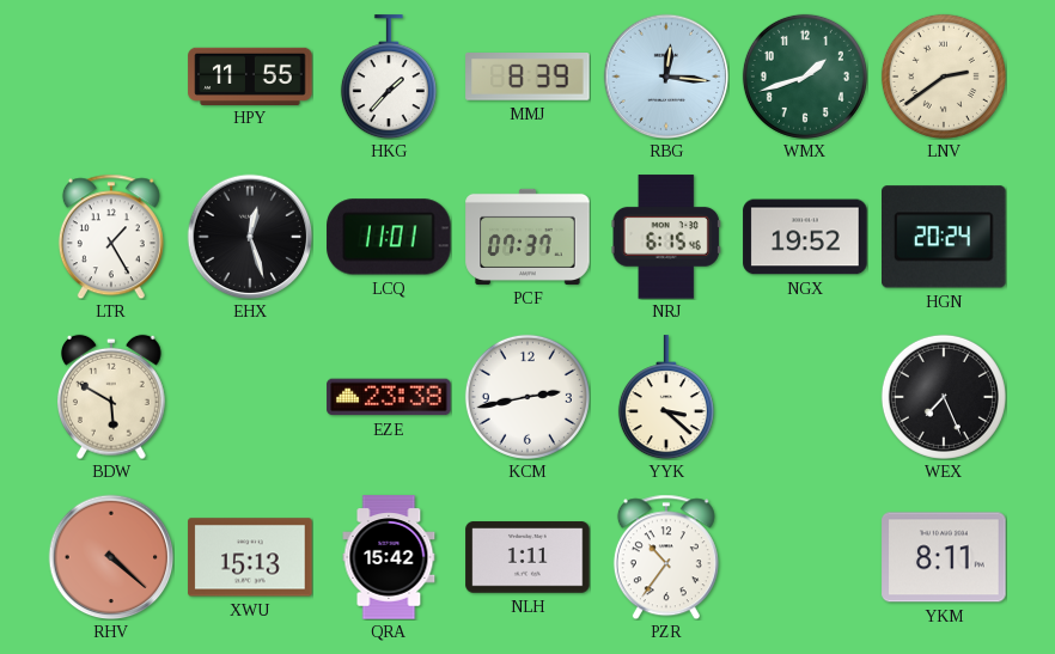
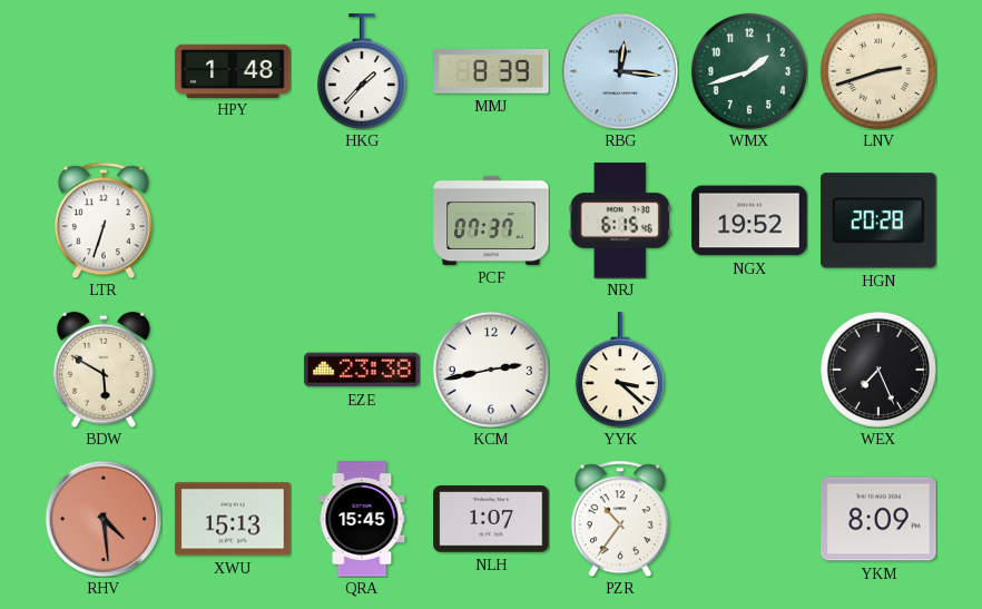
HPY: 11:55 -> 1:48
LNV: 2:39 -> 2:42
LTR: 1:25 -> 6:33
EHX: 12:27 -> none
LCQ: 11:01 -> none
HGN: 20:24 -> 20:28
RHV: 4:22 -> 4:29
QRA: 15:42 -> 15:45
NLH: 1:11 -> 1:07
YKM: 8:11 -> 8:09
